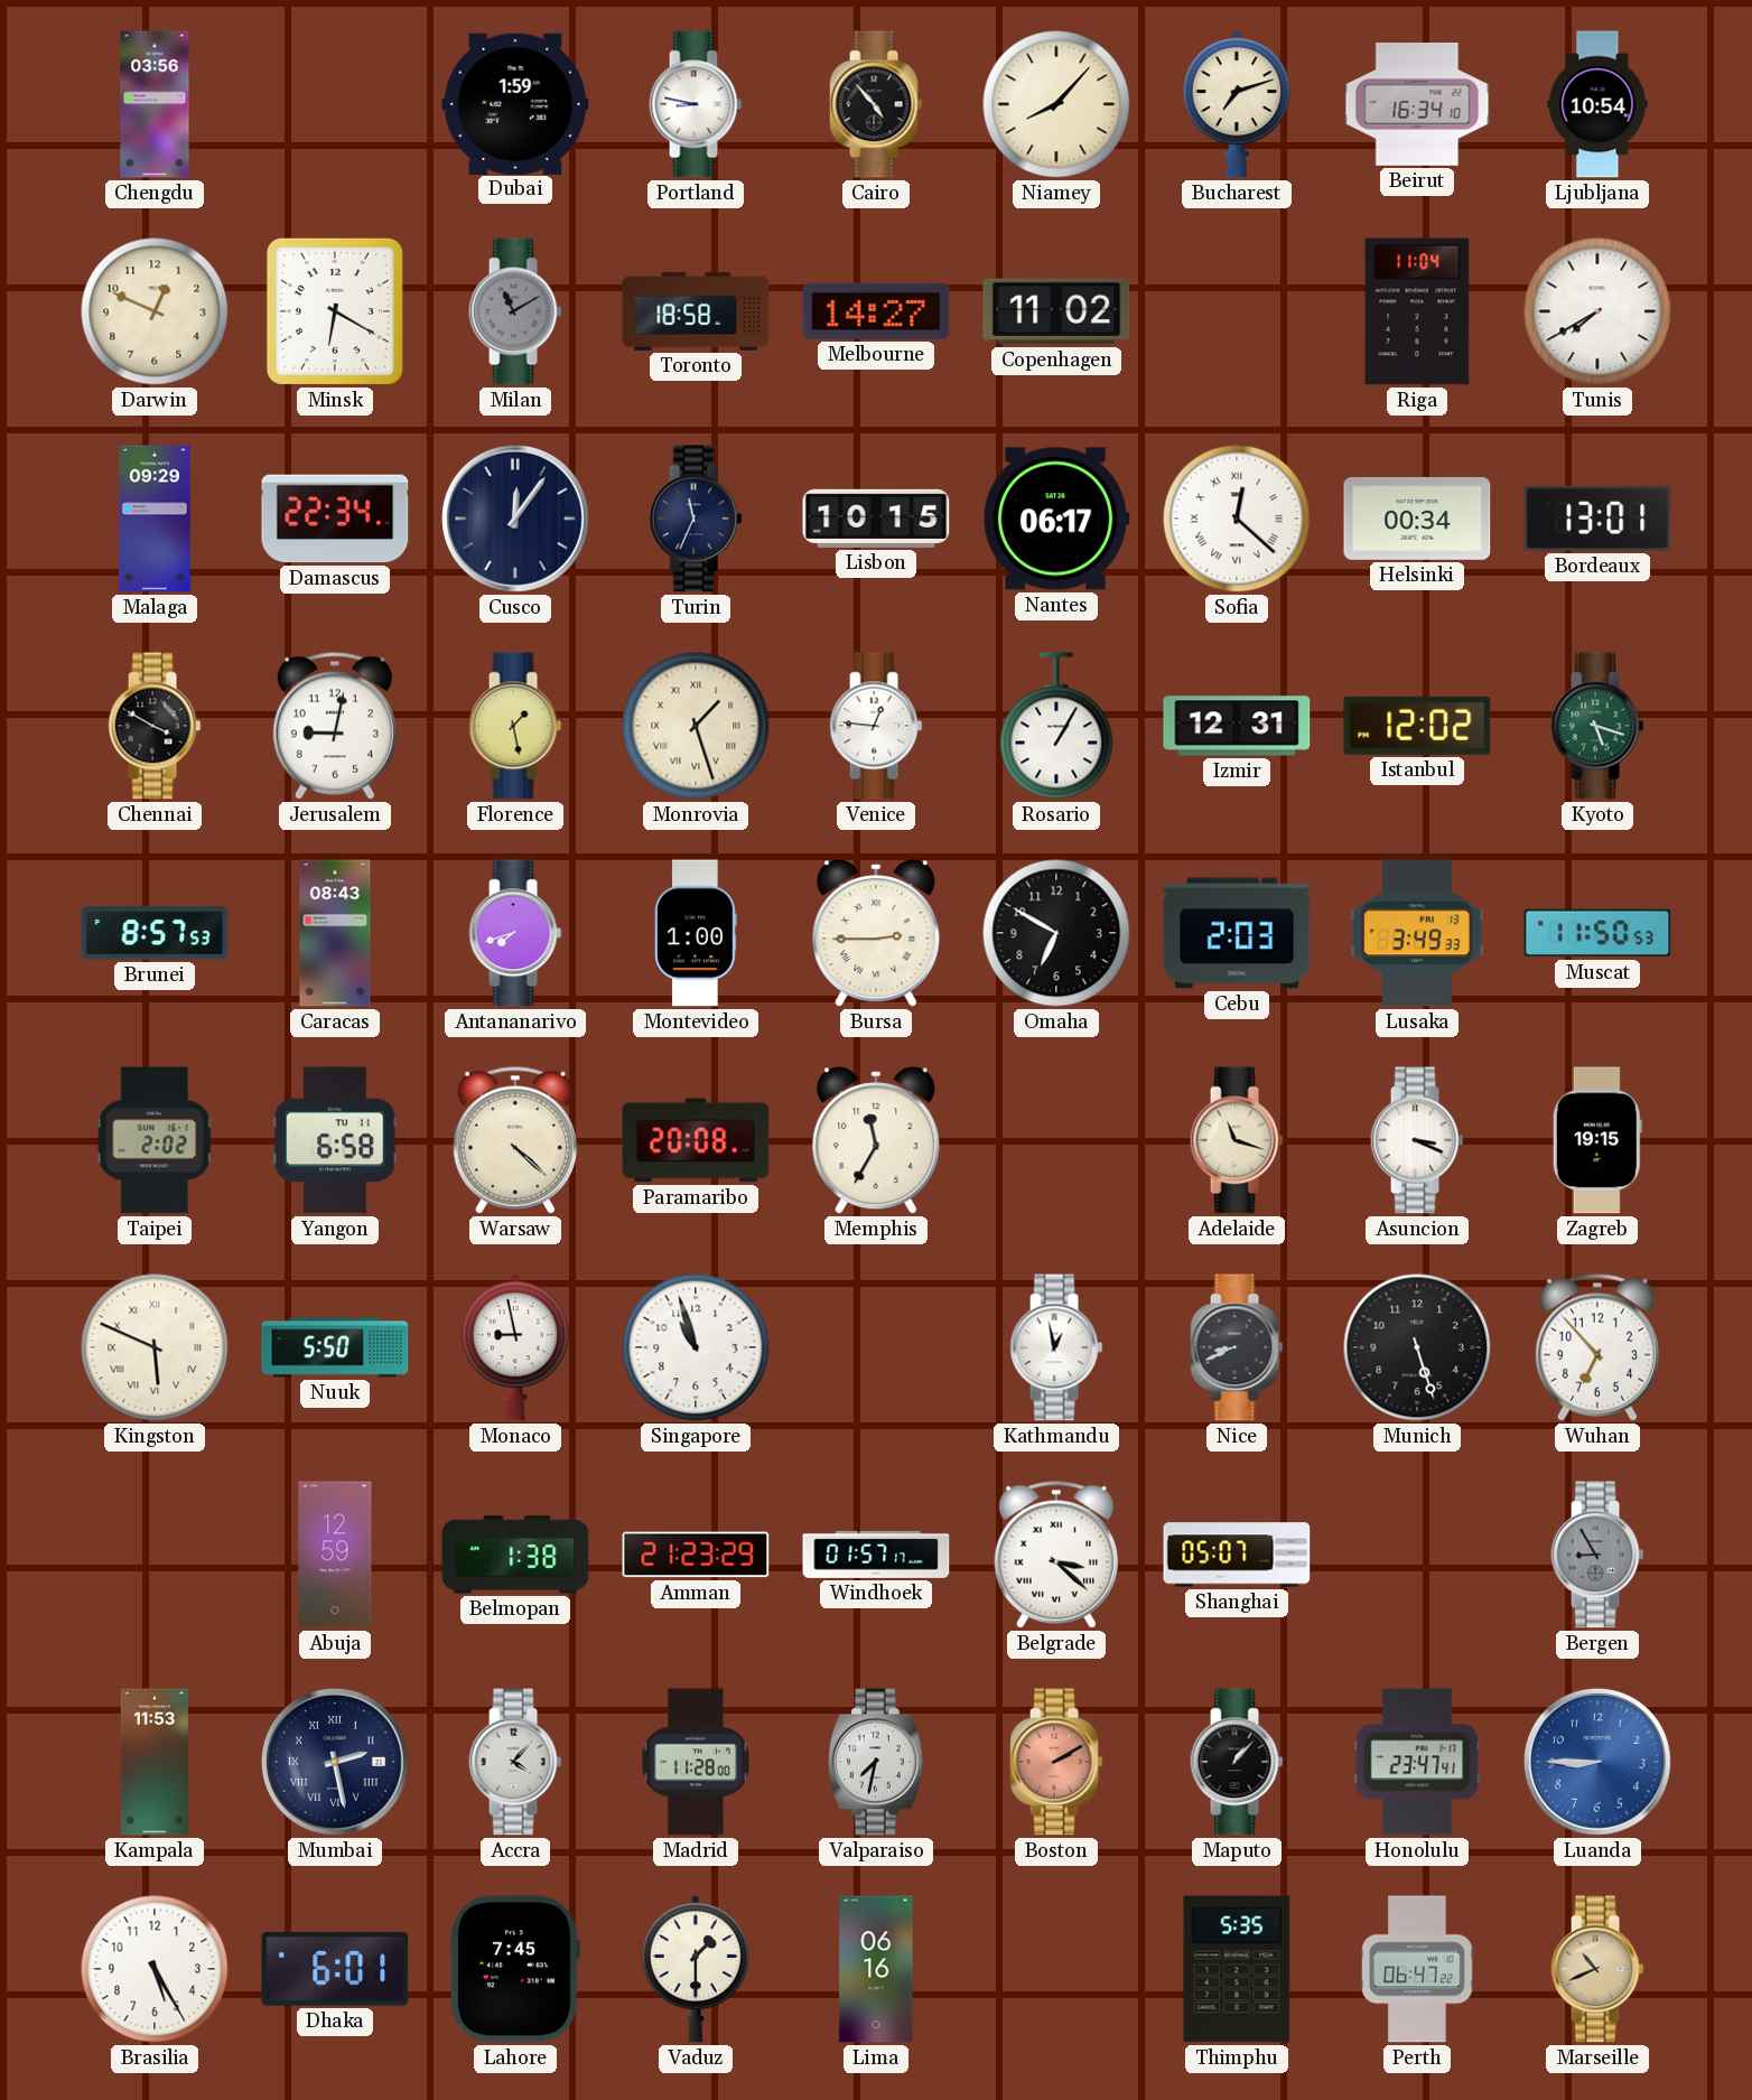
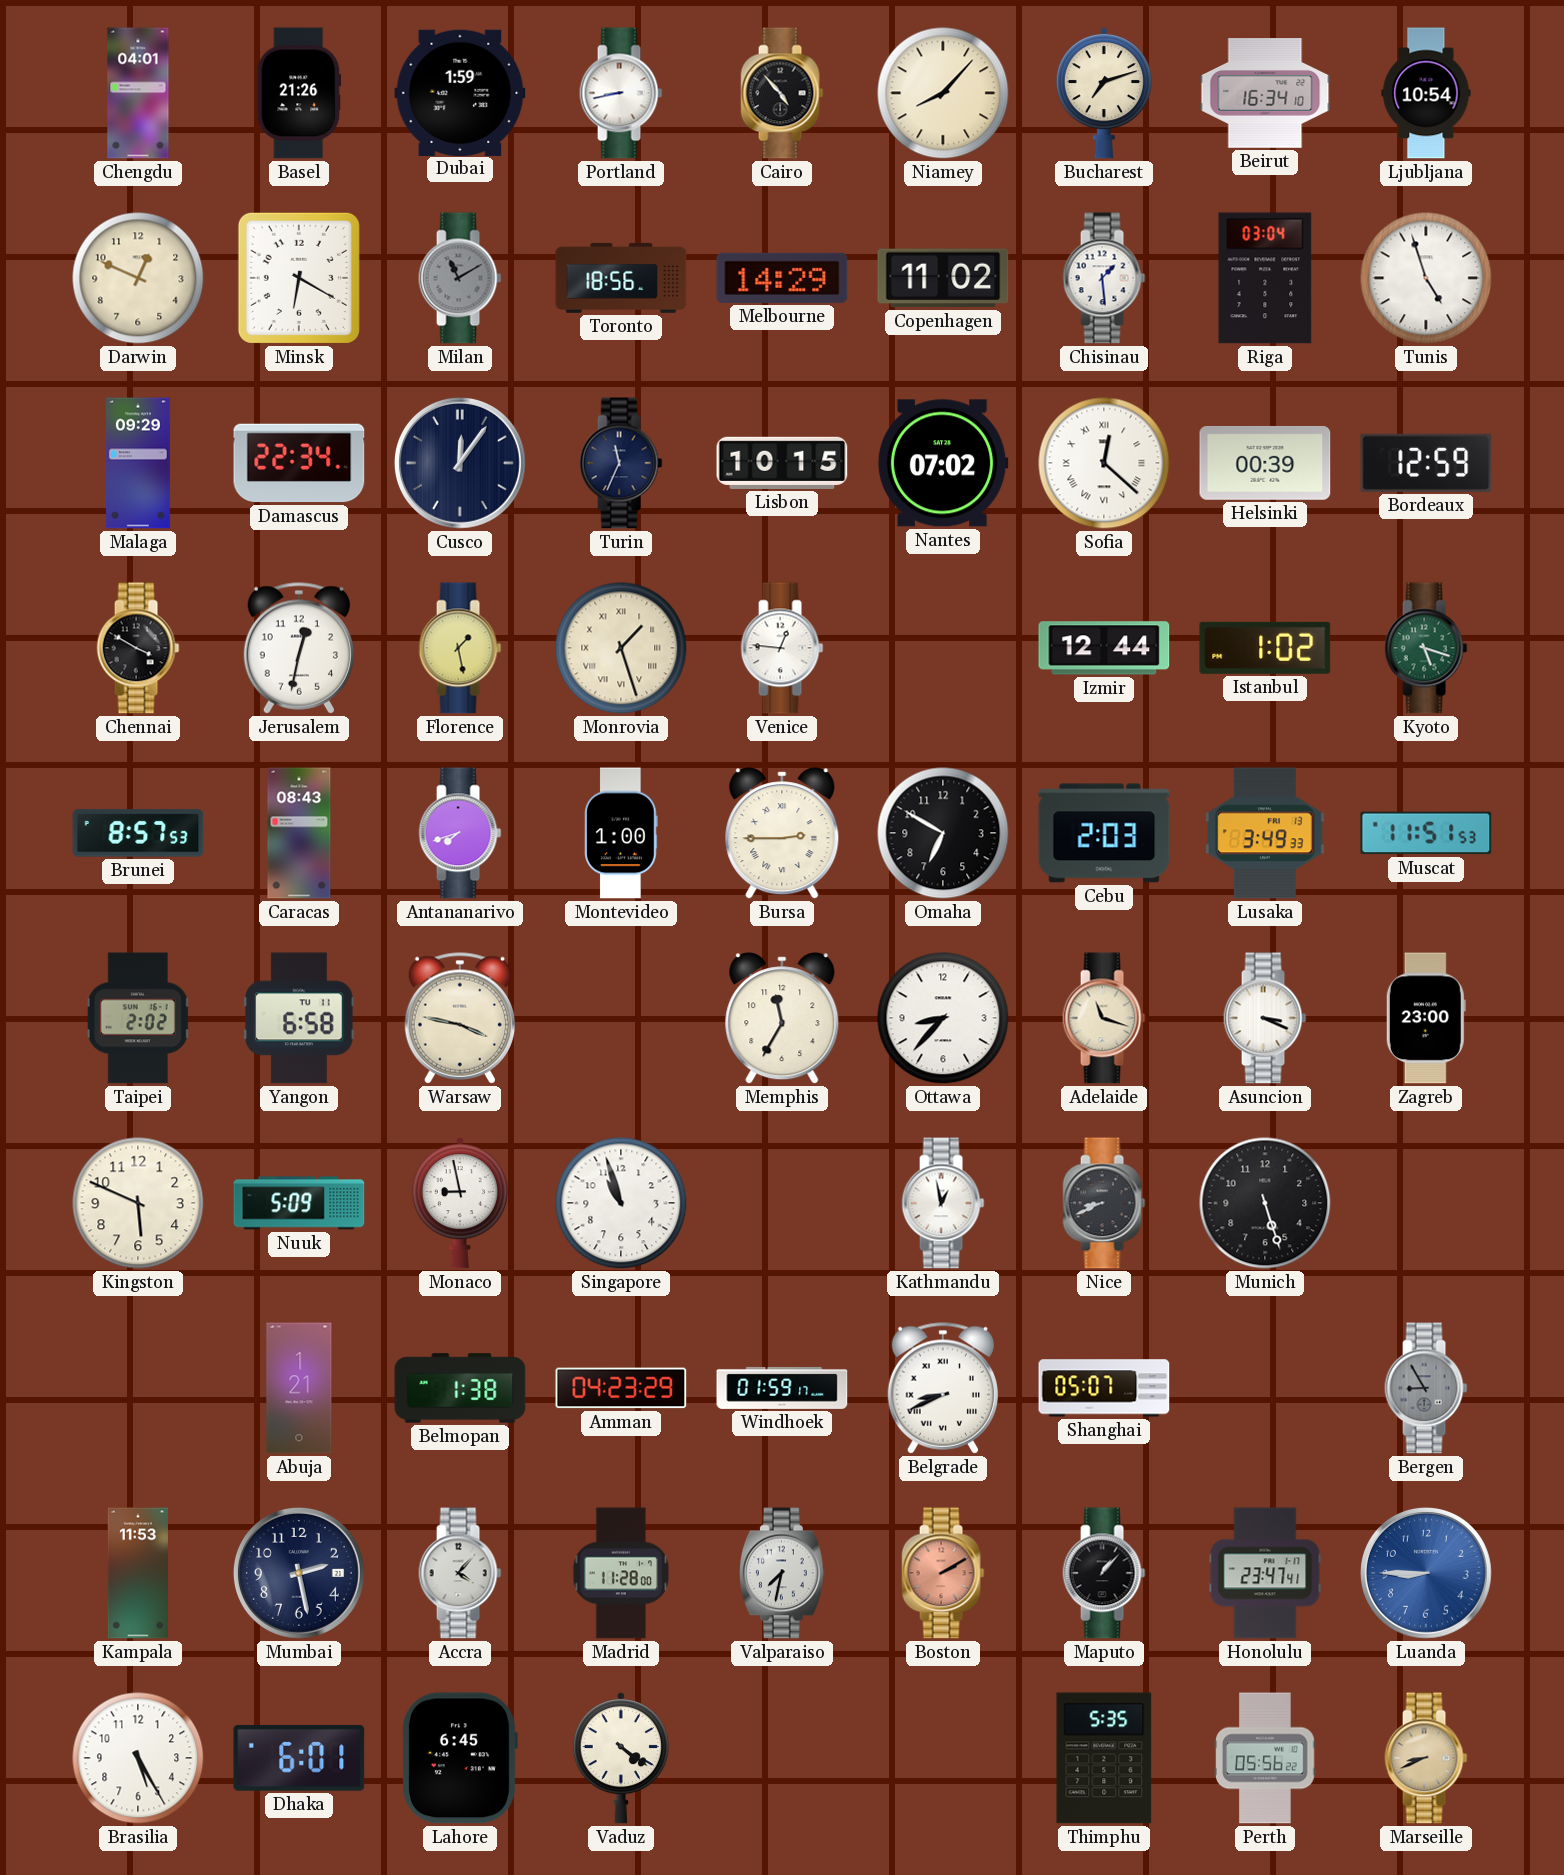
Chengdu: 03:56 -> 04:01
Basel: none -> 21:26
Portland: 8:47 -> 8:43
Toronto: 18:58 -> 18:56
Melbourne: 14:27 -> 14:29
Chisinau: none -> 1:29
Riga: 11:04 -> 03:04
Tunis: 7:40 -> 4:57
Nantes: 06:17 -> 07:02
Helsinki: 00:34 -> 00:39
Bordeaux: 13:01 -> 12:59
Jerusalem: 9:02 -> 12:32
Rosario: 1:05 -> none
Izmir: 12:31 -> 12:44
Istanbul: 12:02 -> 1:02
Muscat: 11:50 -> 11:51
Warsaw: 4:22 -> 3:47
Paramaribo: 20:08 -> none
Ottawa: none -> 8:37
Zagreb: 19:15 -> 23:00
Kingston numerals: Roman -> Arabic
Nuuk: 5:50 -> 5:09
Wuhan: 6:53 -> none
Abuja: 12:59 -> 1:21
Amman: 21:23 -> 04:23
Windhoek: 01:57 -> 01:59
Belgrade: 3:22 -> 8:41
Mumbai numerals: Roman -> Arabic
Lahore: 7:45 -> 6:45
Vaduz: 1:30 -> 4:21
Lima: 06:16 -> none
Perth: 06:47 -> 05:56
Marseille: 10:41 -> 8:41
